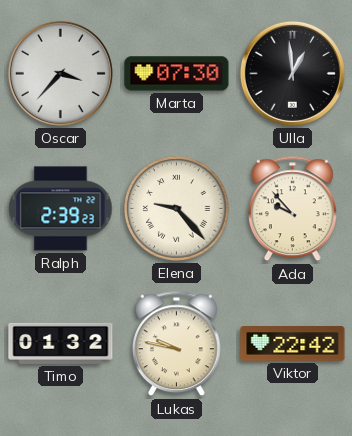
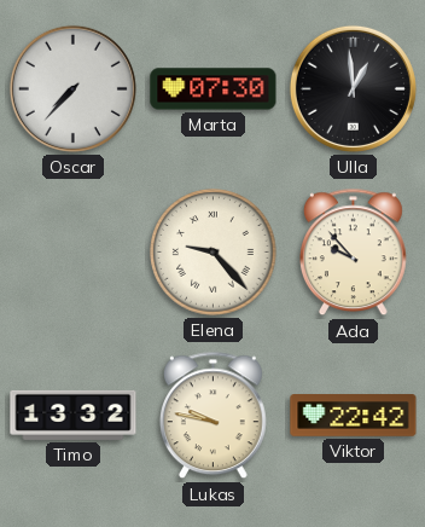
Oscar: 3:37 -> 7:37
Ralph: 2:39 -> none
Timo: 01:32 -> 13:32
